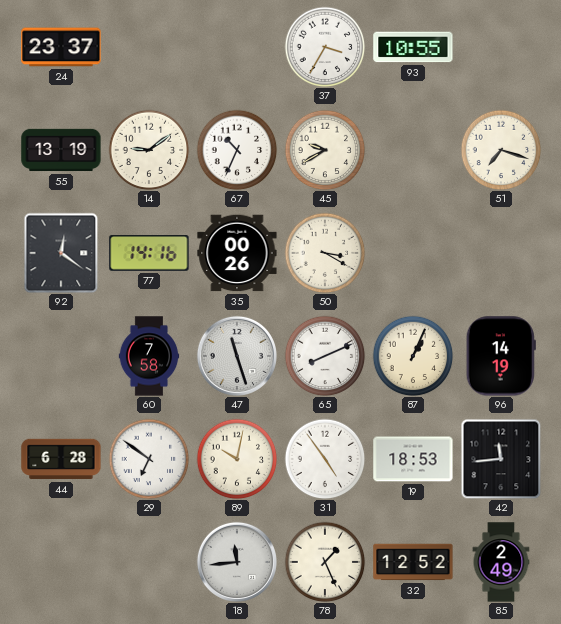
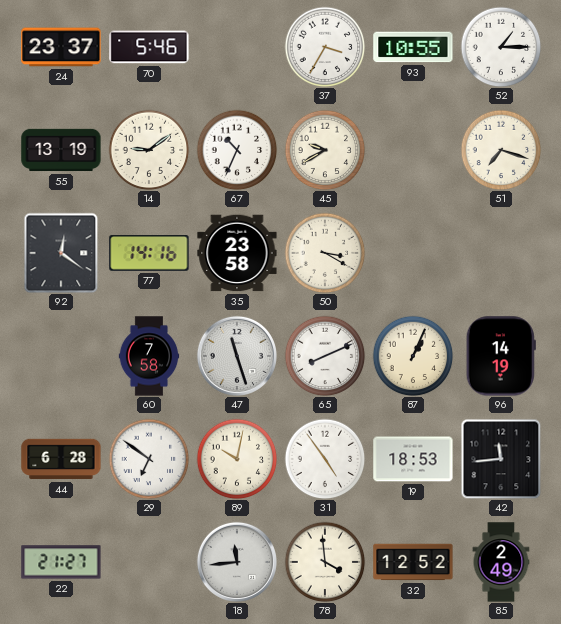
70: none -> 5:46
52: none -> 1:15
35: 00:26 -> 23:58
22: none -> 21:27
78: 1:26 -> 3:59
